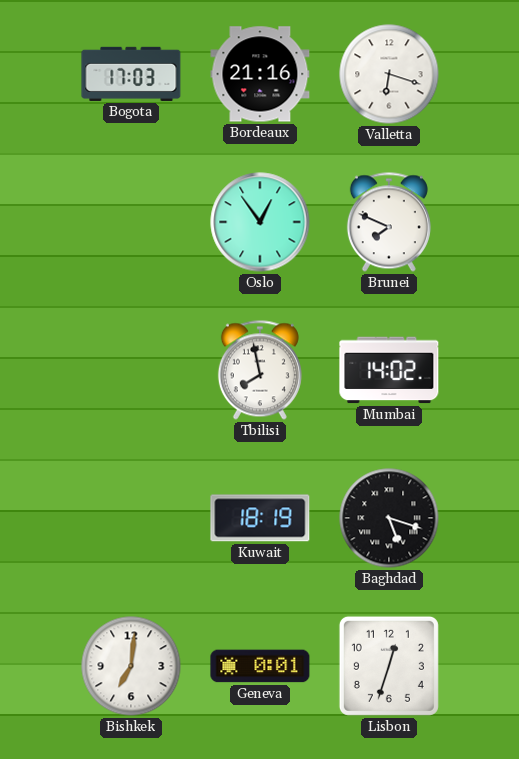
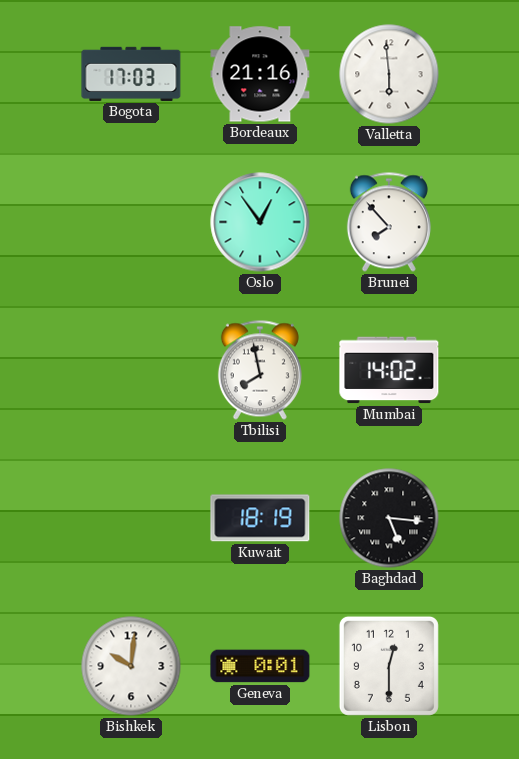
Valletta: 6:18 -> 5:59
Brunei: 7:49 -> 7:53
Baghdad: 5:18 -> 5:16
Bishkek: 7:01 -> 10:01
Lisbon: 12:33 -> 12:30
